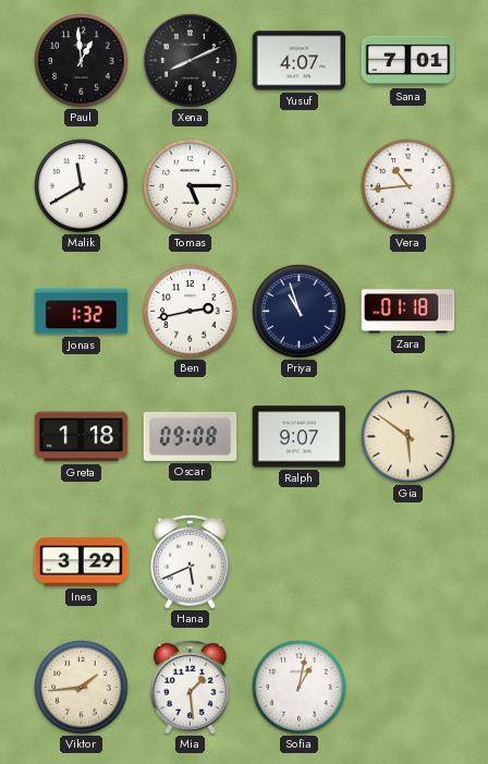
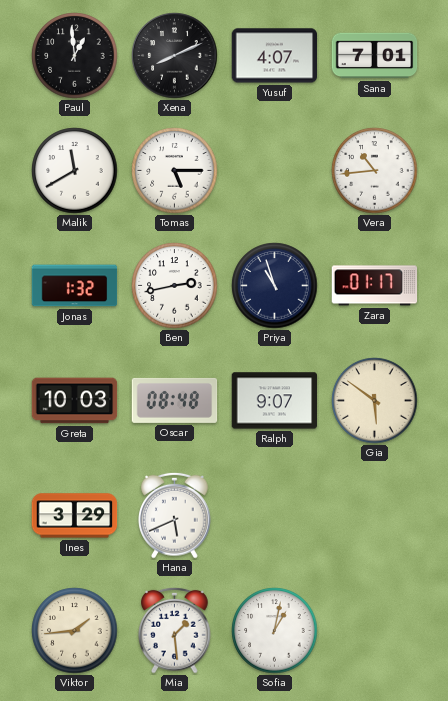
Zara: 01:18 -> 01:17
Greta: 1:18 -> 10:03
Oscar: 09:08 -> 08:48
